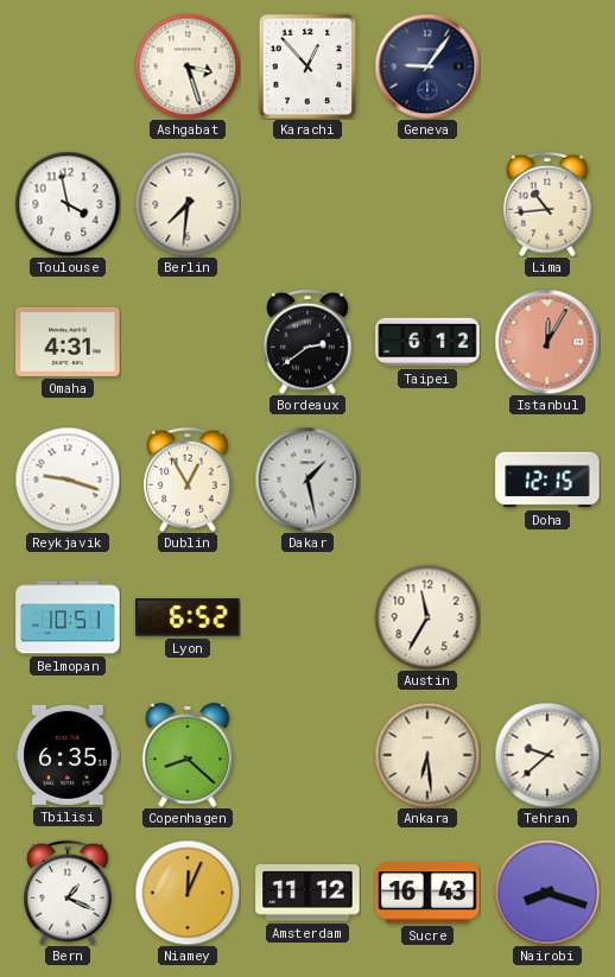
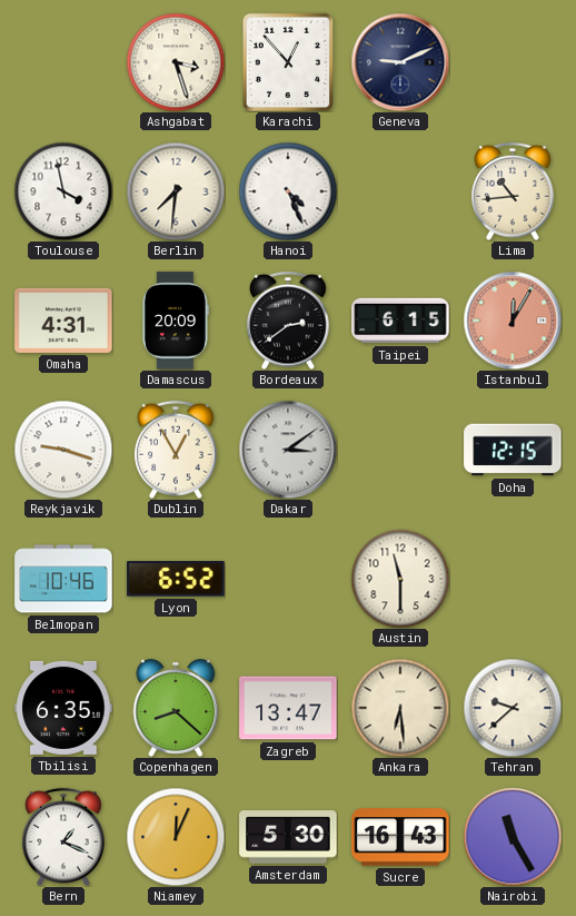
Geneva: 9:06 -> 9:11
Hanoi: none -> 4:26
Damascus: none -> 20:09
Taipei: 6:12 -> 6:15
Dakar: 1:28 -> 3:09
Belmopan: 10:51 -> 10:46
Austin: 11:35 -> 11:30
Zagreb: none -> 13:47
Amsterdam: 11:12 -> 5:30
Nairobi: 8:18 -> 11:25
